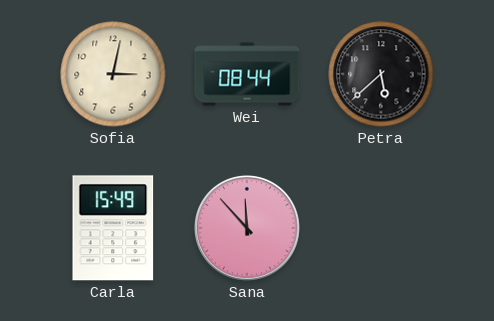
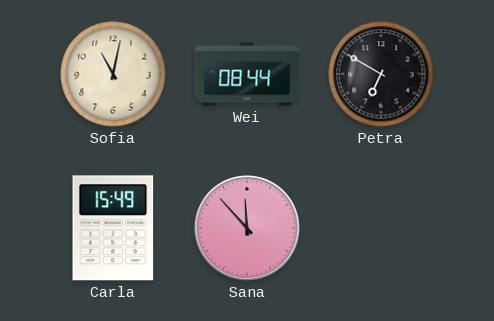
Sofia: 3:02 -> 11:02
Petra: 5:38 -> 6:50
